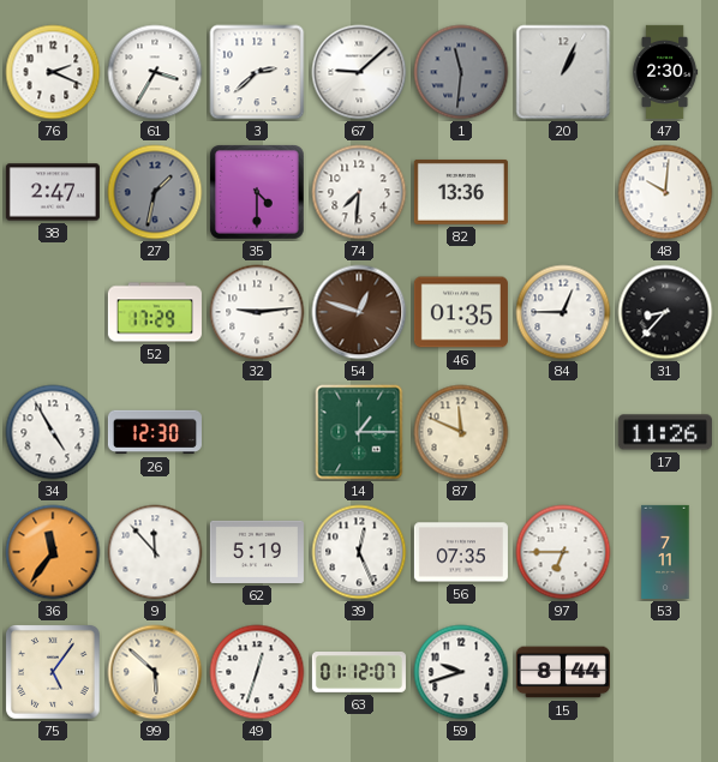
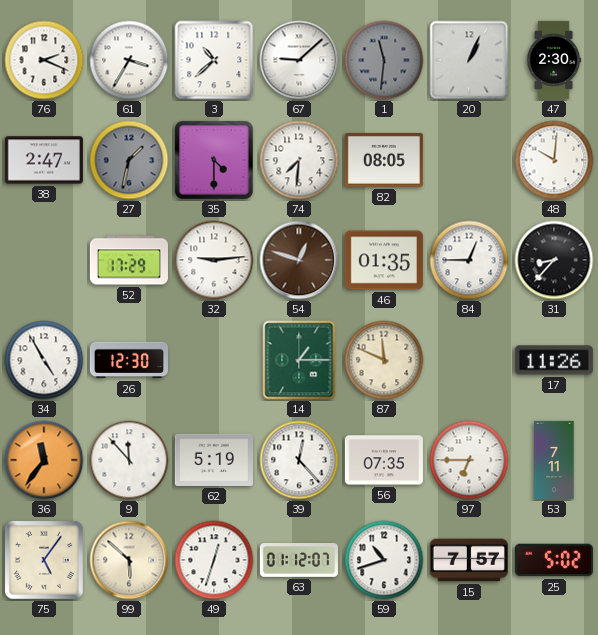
3: 2:38 -> 10:38
82: 13:36 -> 08:05
39: 12:26 -> 12:23
59: 9:42 -> 10:42
15: 8:44 -> 7:57
25: none -> 5:02
